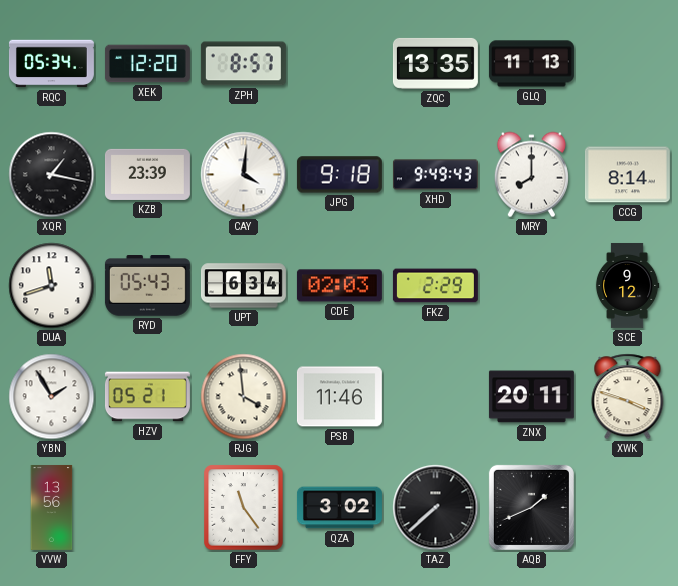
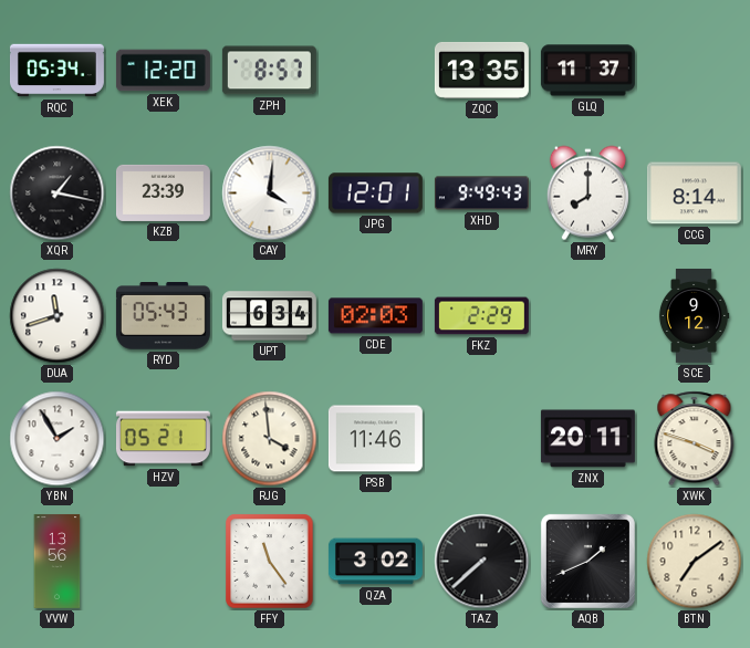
GLQ: 11:13 -> 11:37
JPG: 9:18 -> 12:01
BTN: none -> 7:09
